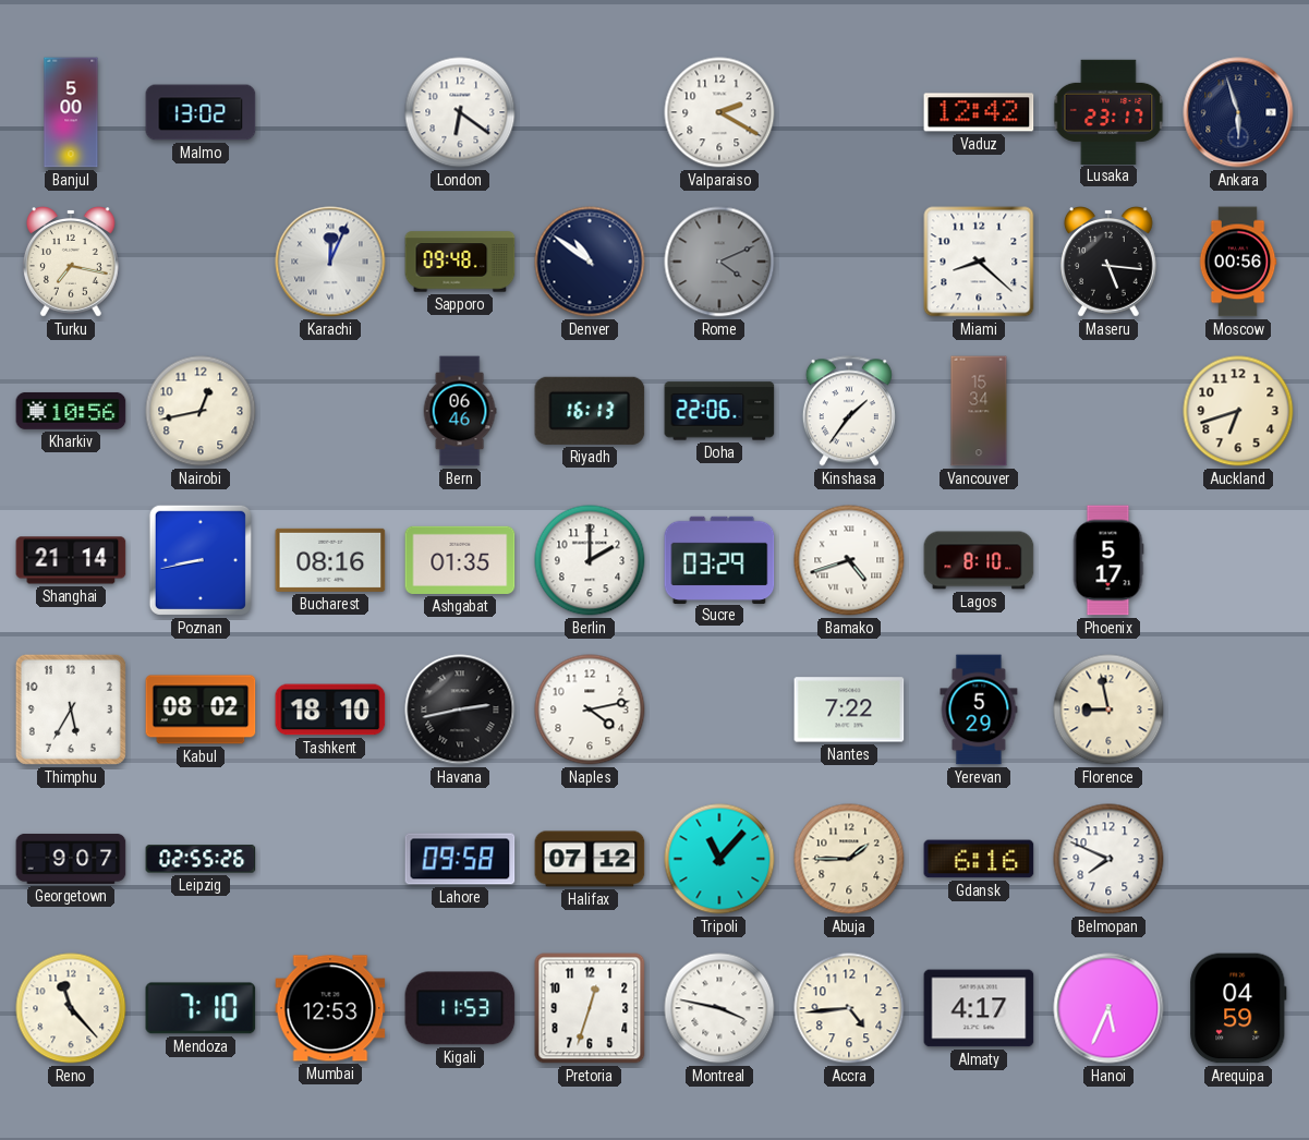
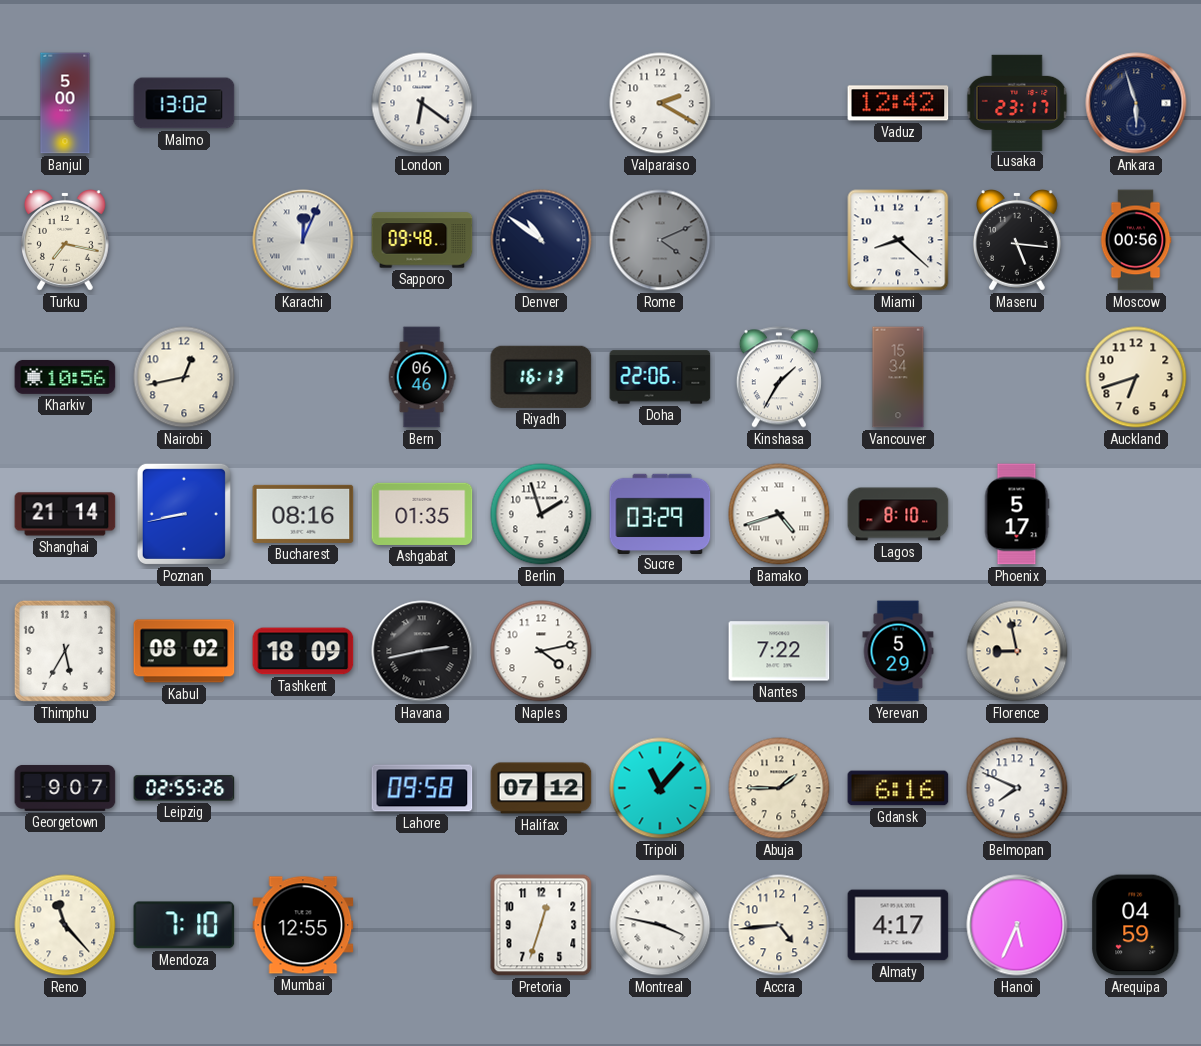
Kinshasa: 1:36 -> 1:35
Berlin: 2:00 -> 1:57
Tashkent: 18:10 -> 18:09
Mumbai: 12:53 -> 12:55
Kigali: 11:53 -> none
